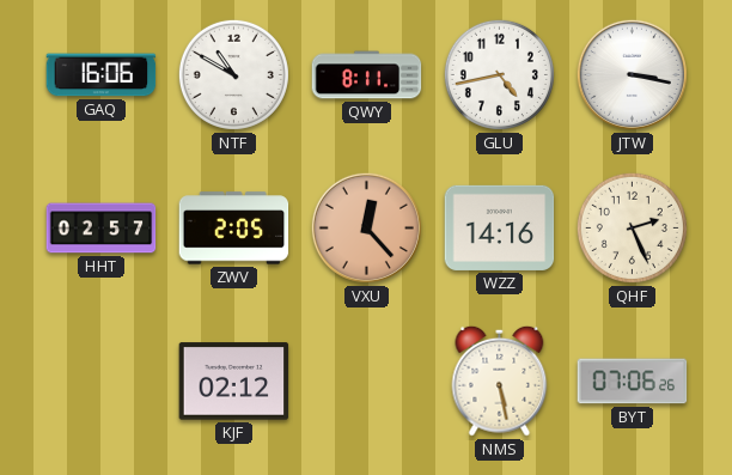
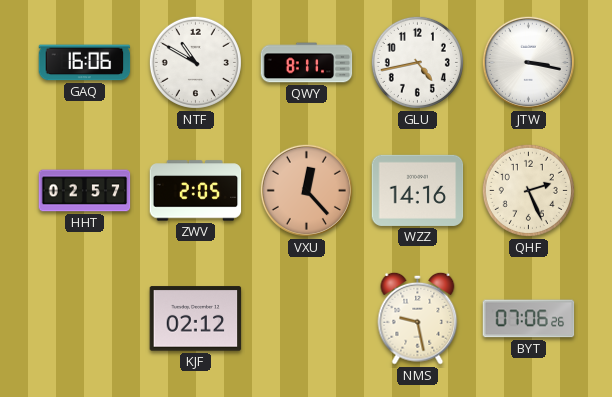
NMS: 5:28 -> 9:28
